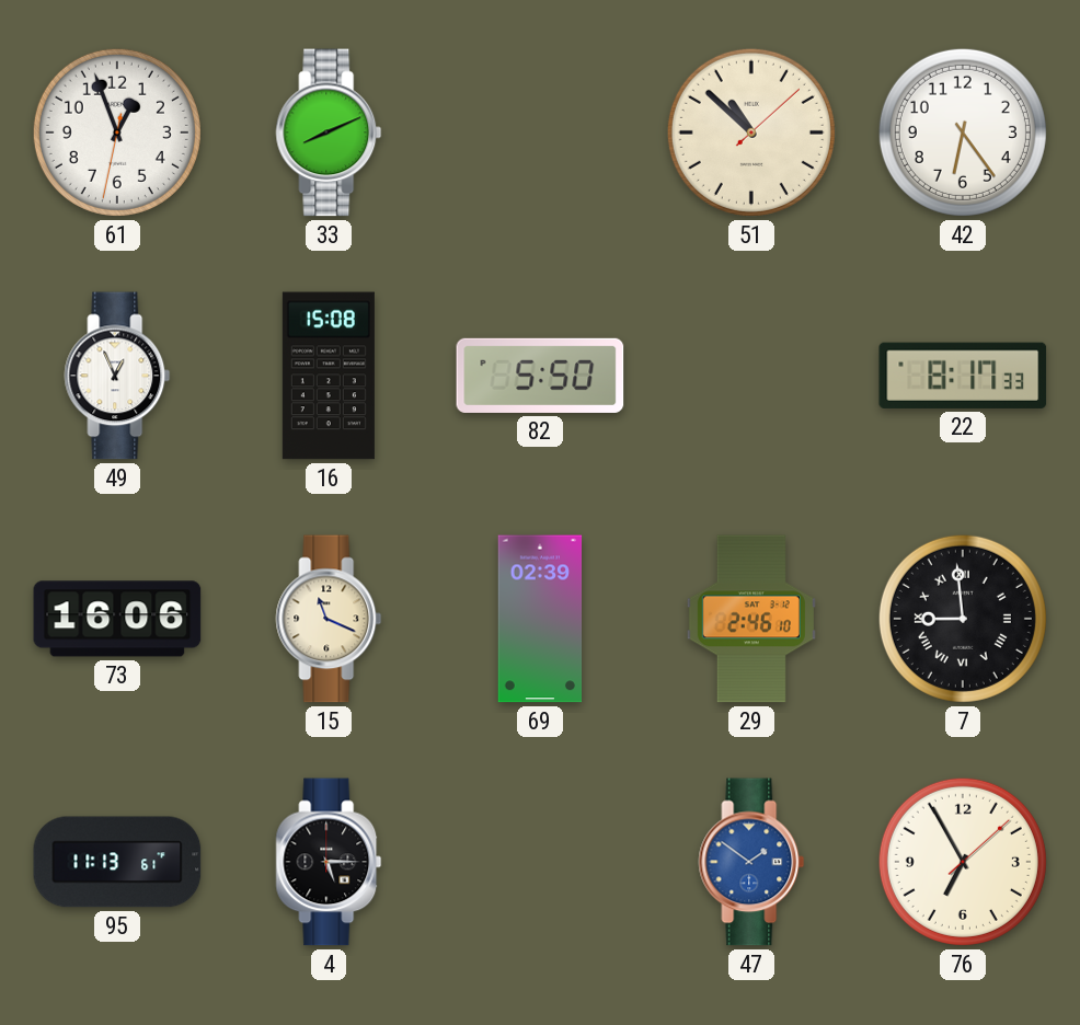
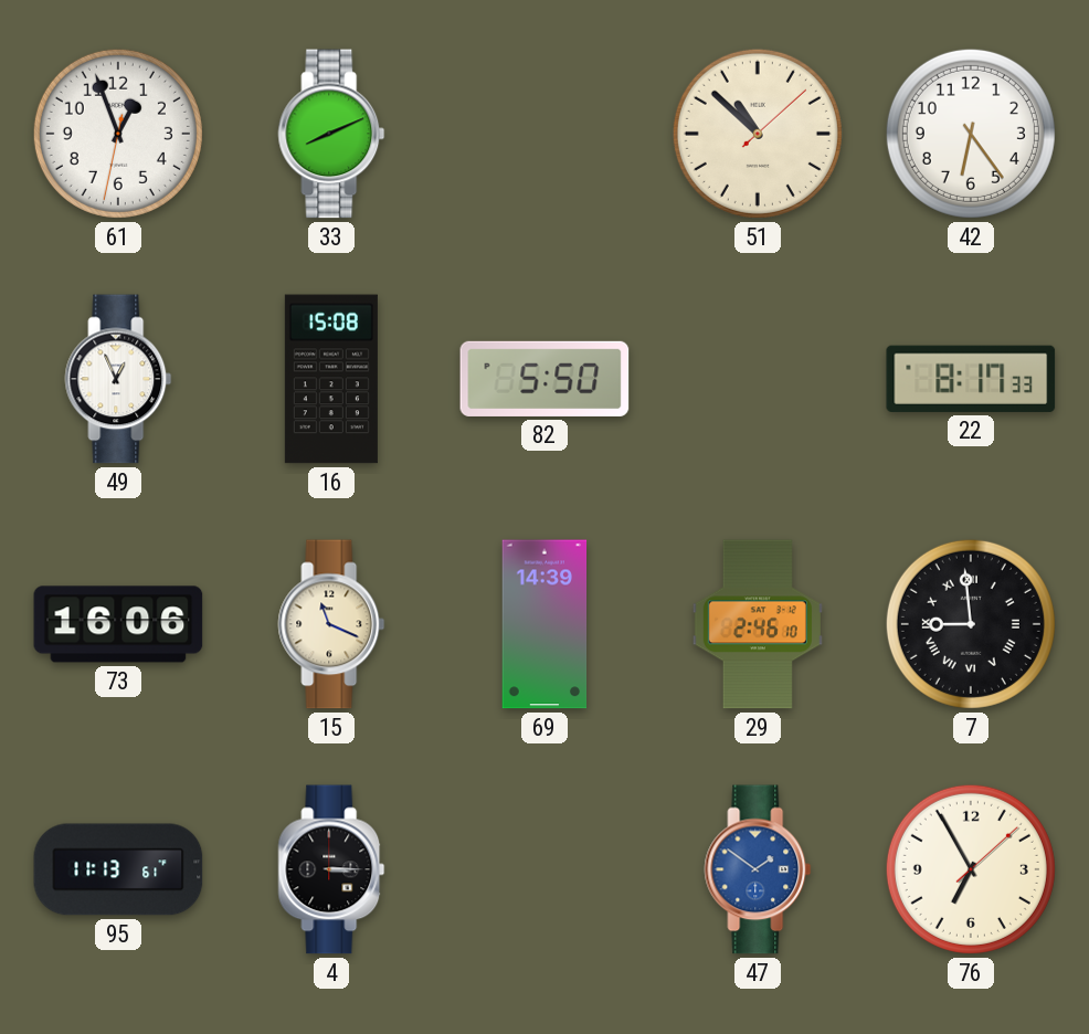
69: 02:39 -> 14:39
4: 5:15 -> 3:15
